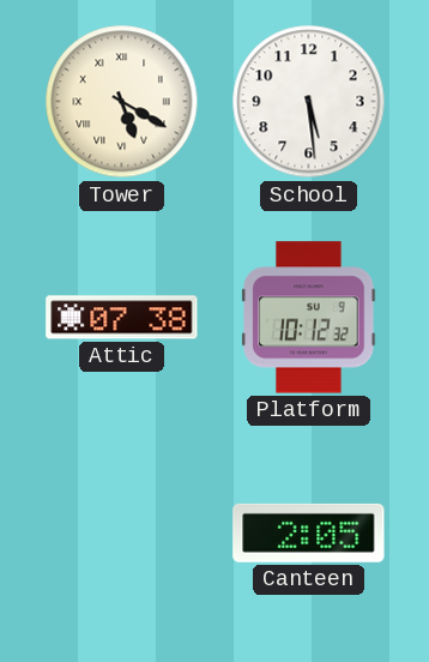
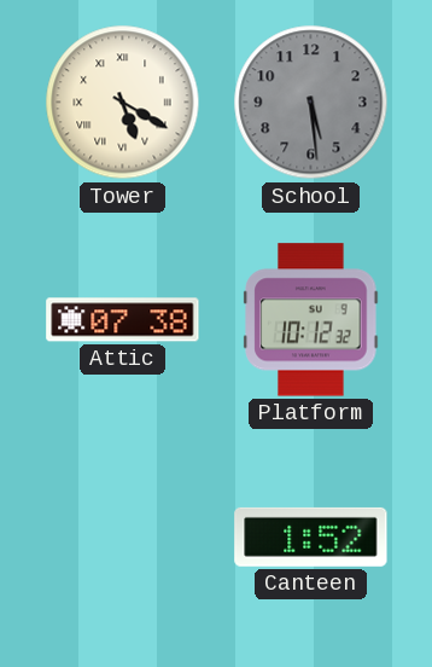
School dial: white -> grey
Canteen: 2:05 -> 1:52
